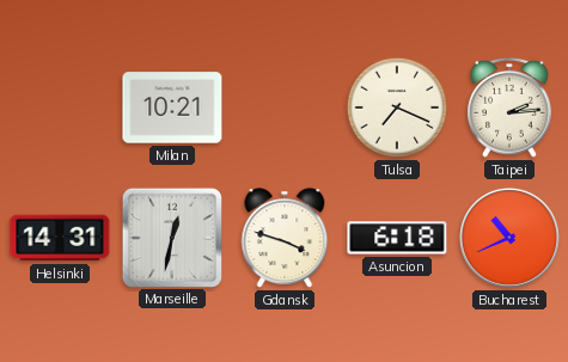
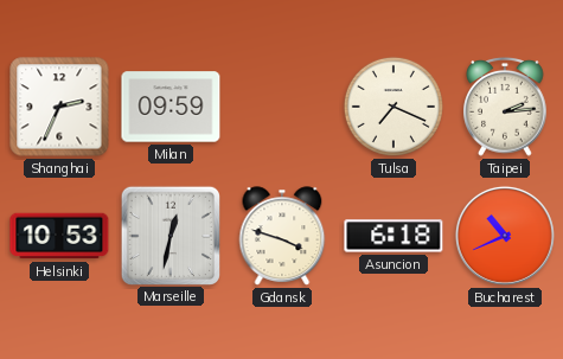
Shanghai: none -> 2:34
Milan: 10:21 -> 09:59
Helsinki: 14:31 -> 10:53
